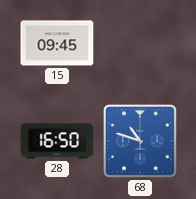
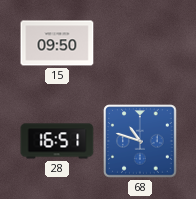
15: 09:45 -> 09:50
28: 16:50 -> 16:51
